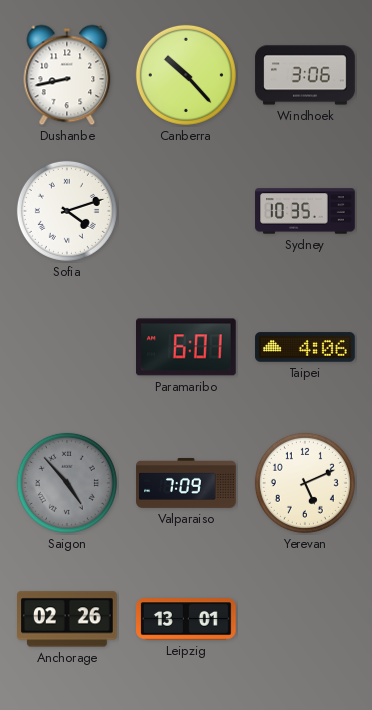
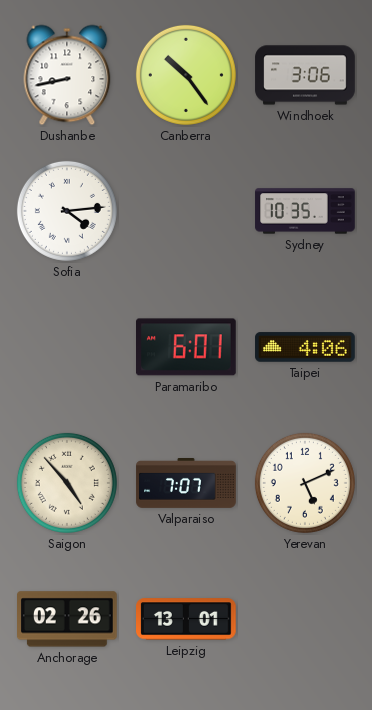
Canberra: 10:23 -> 10:24
Sofia: 4:12 -> 4:14
Saigon dial: grey -> cream
Valparaiso: 7:09 -> 7:07
